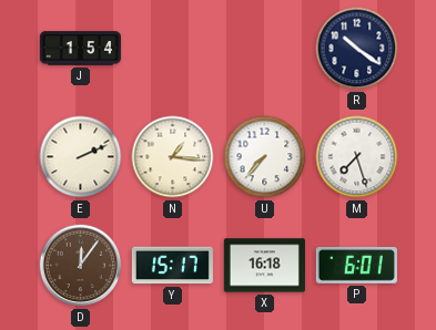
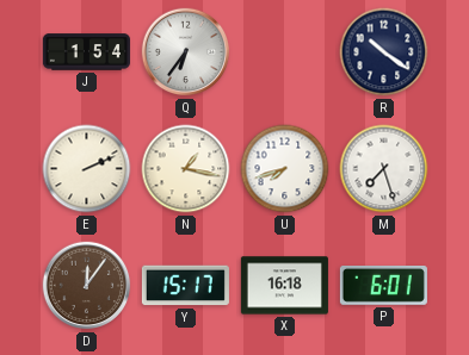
Q: none -> 6:36
N: 1:16 -> 1:17
U: 7:37 -> 7:42
